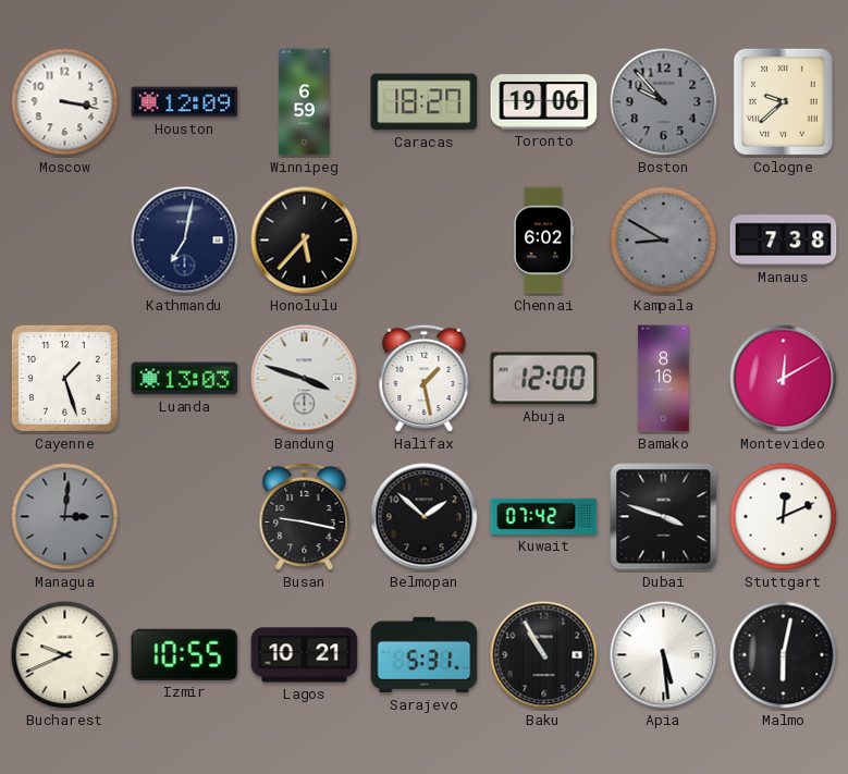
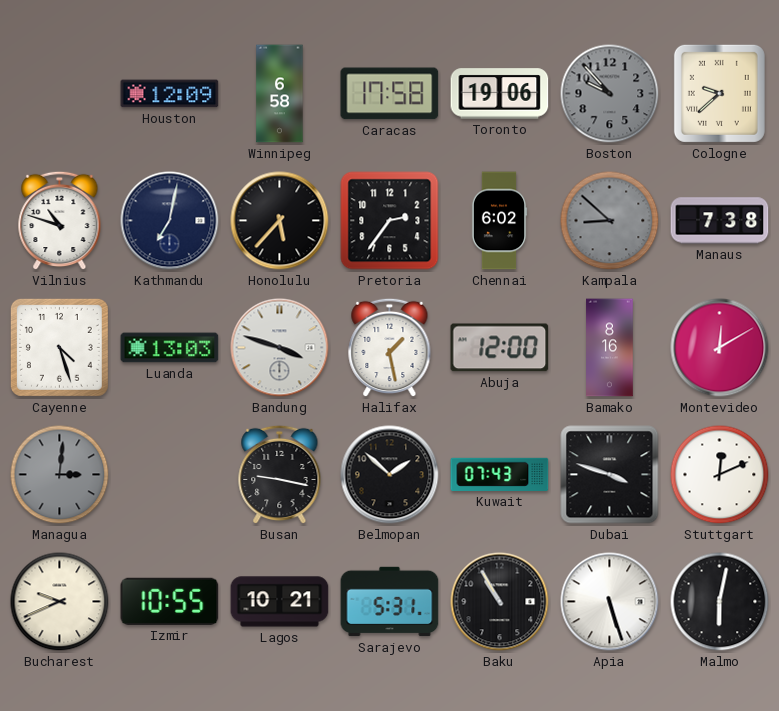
Moscow: 3:17 -> none
Winnipeg: 6:59 -> 6:58
Caracas: 18:27 -> 17:58
Vilnius: none -> 10:48
Pretoria: none -> 2:36
Kampala: 8:50 -> 8:52
Cayenne: 1:27 -> 4:27
Kuwait: 07:42 -> 07:43
Apia: 5:29 -> 5:27
